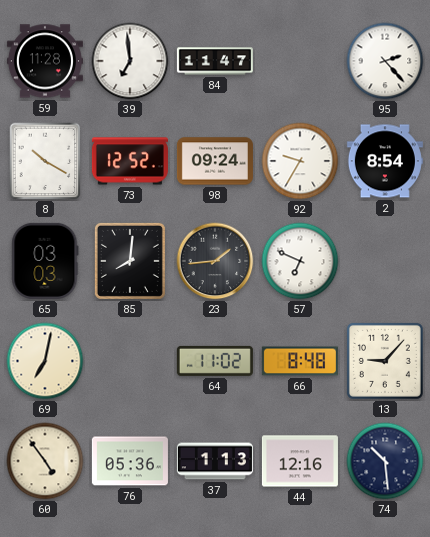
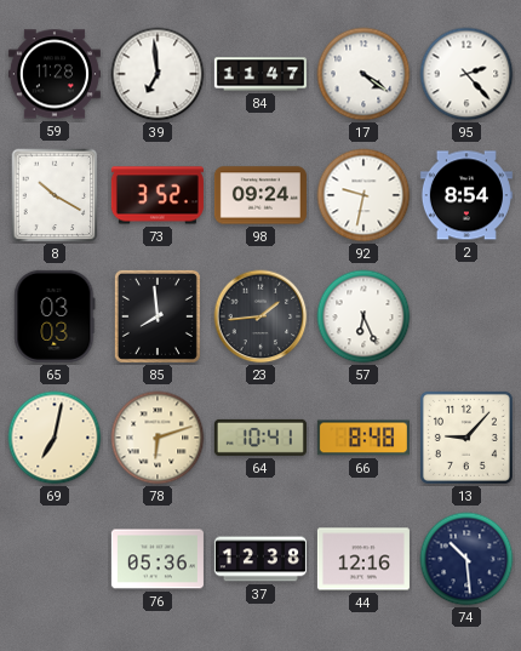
17: none -> 4:21
73: 12:52 -> 3:52
92: 9:35 -> 9:32
85: 8:01 -> 7:59
57: 6:49 -> 6:26
78: none -> 6:12
64: 11:02 -> 10:41
60: 4:54 -> none
37: 1:13 -> 12:38
